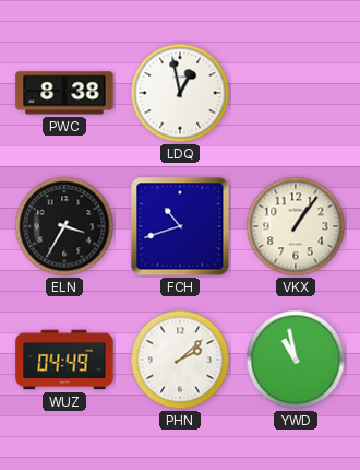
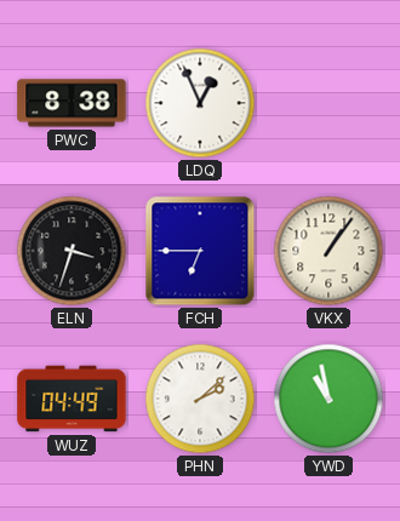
LDQ: 12:58 -> 12:56
ELN: 3:35 -> 3:33
FCH: 10:42 -> 6:45
